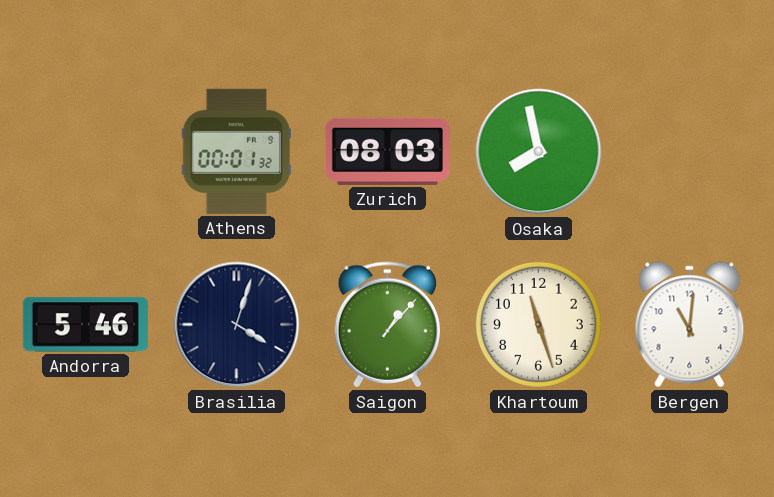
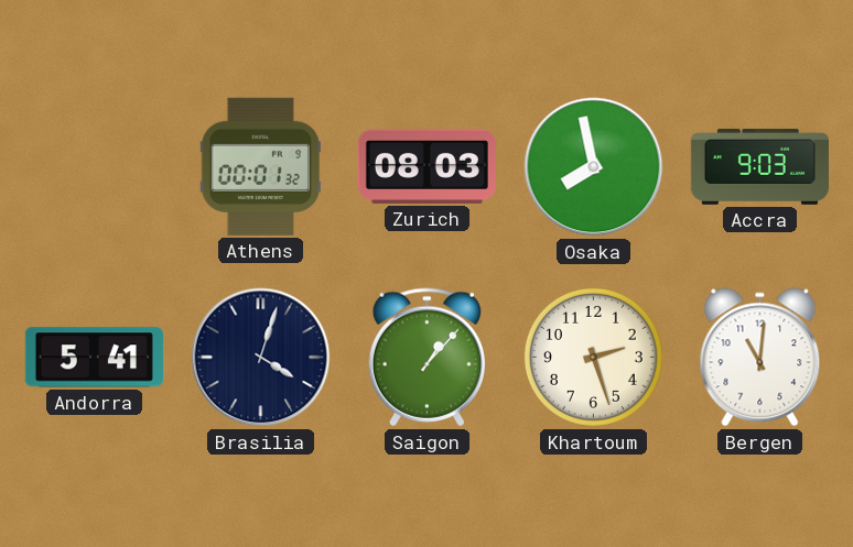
Accra: none -> 9:03
Andorra: 5:46 -> 5:41
Khartoum: 11:27 -> 2:27
